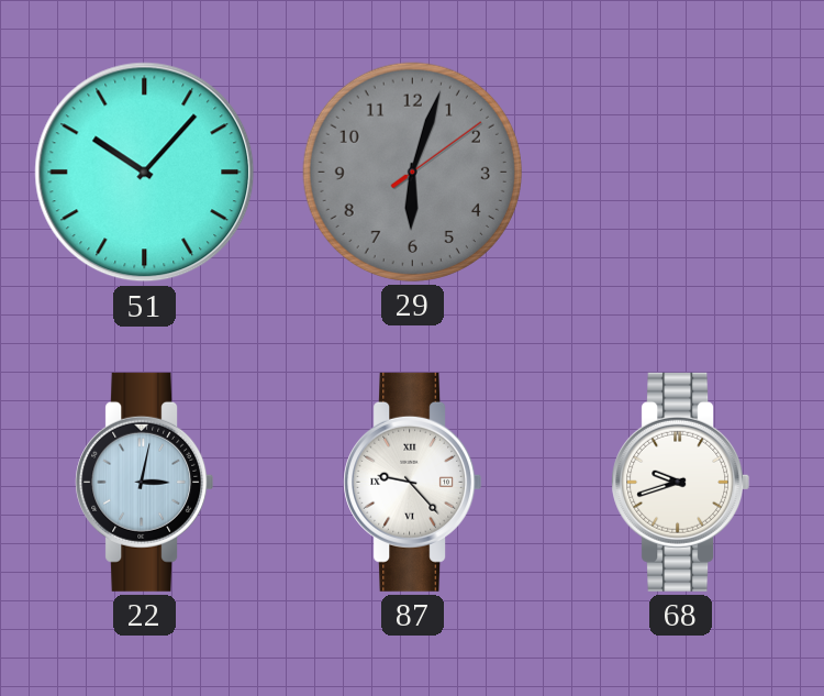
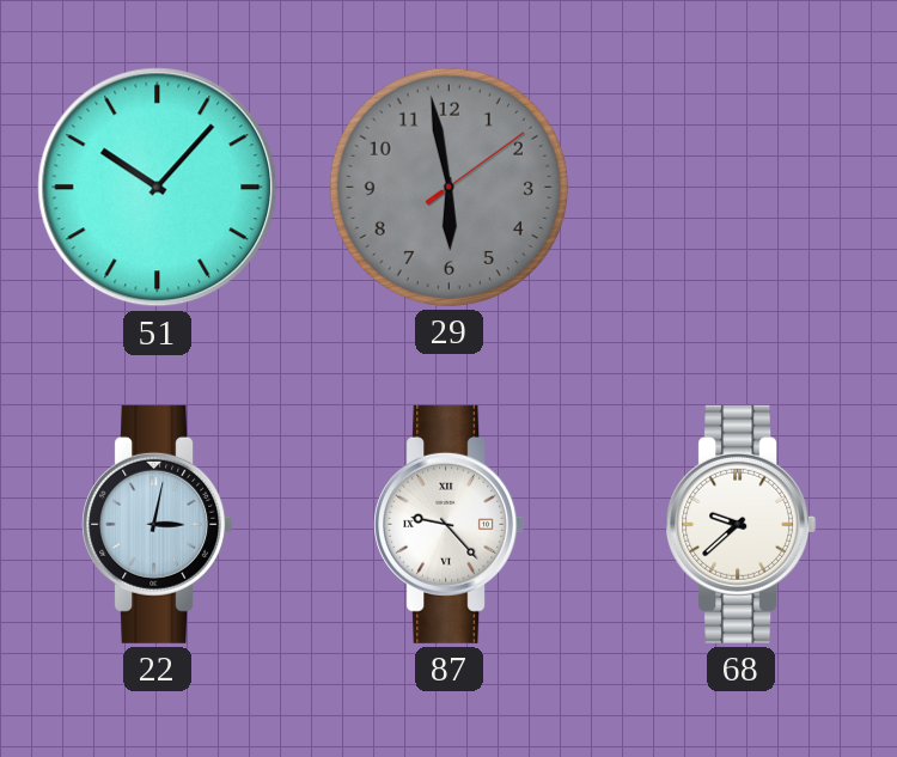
29: 6:03 -> 5:58
68: 9:42 -> 9:38
